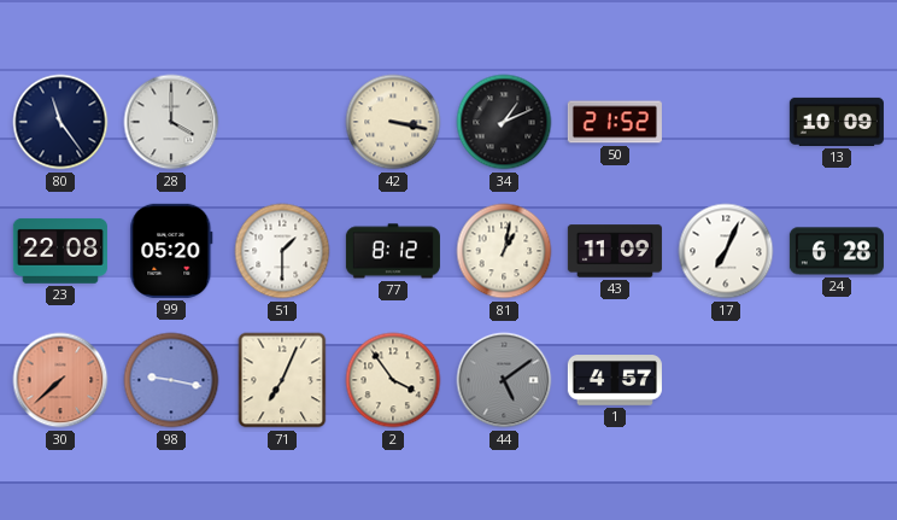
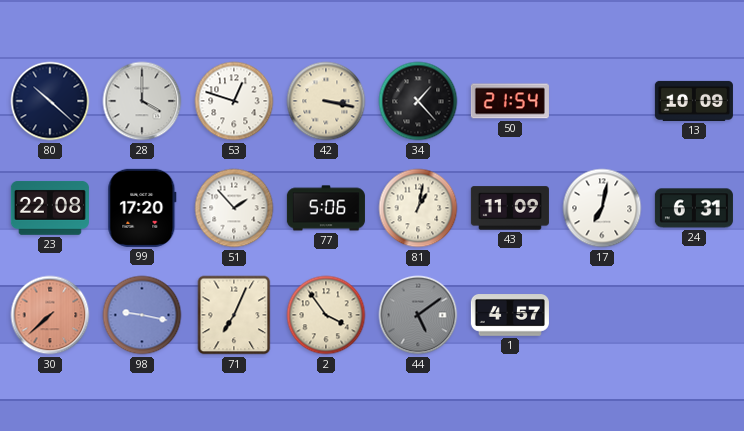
80: 11:24 -> 10:22
53: none -> 12:48
34: 1:11 -> 1:23
50: 21:52 -> 21:54
99: 05:20 -> 17:20
51: 1:30 -> 1:53
77: 8:12 -> 5:06
17: 7:04 -> 7:02
24: 6:28 -> 6:31
